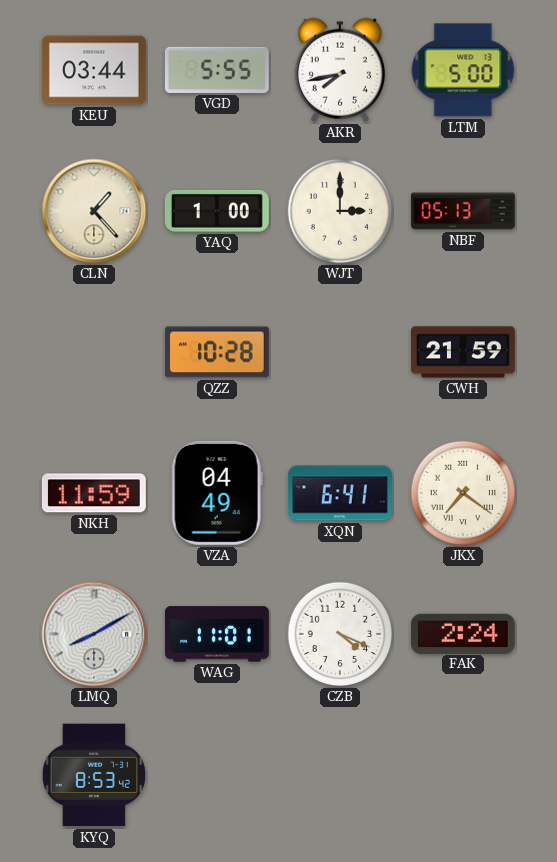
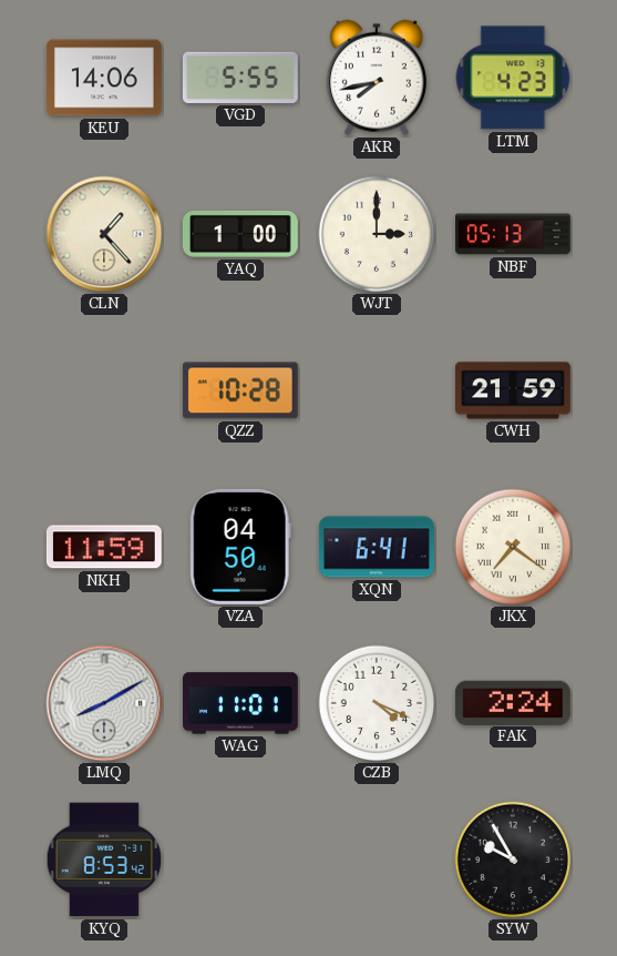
KEU: 03:44 -> 14:06
LTM: 5:00 -> 4:23
VZA: 04:49 -> 04:50
SYW: none -> 9:55
